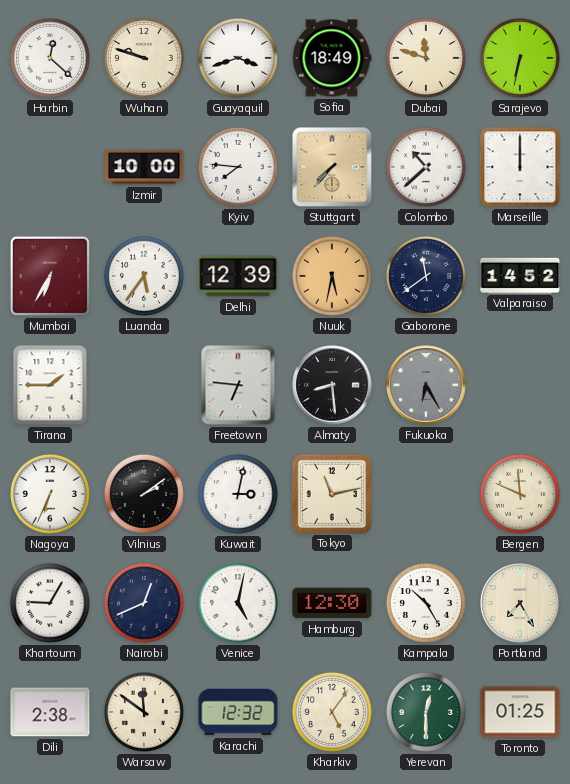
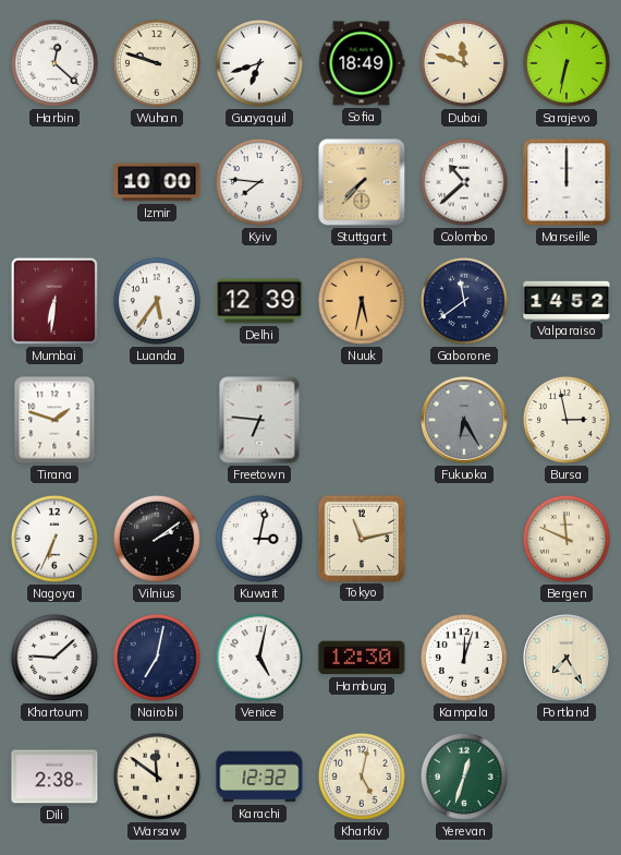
Guayaquil: 3:42 -> 6:42
Mumbai: 6:35 -> 6:31
Tirana: 1:45 -> 1:48
Almaty: 8:29 -> none
Bursa: none -> 2:58
Khartoum: 9:05 -> 9:08
Nairobi: 12:41 -> 7:02
Kampala: 10:25 -> 12:03
Kharkiv: 5:06 -> 5:02
Yerevan: 12:30 -> 12:33
Toronto: 01:25 -> none
